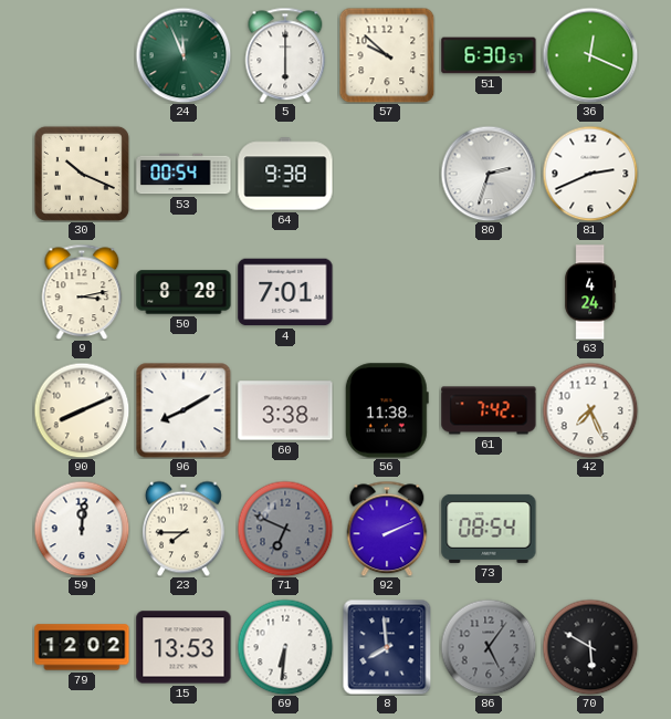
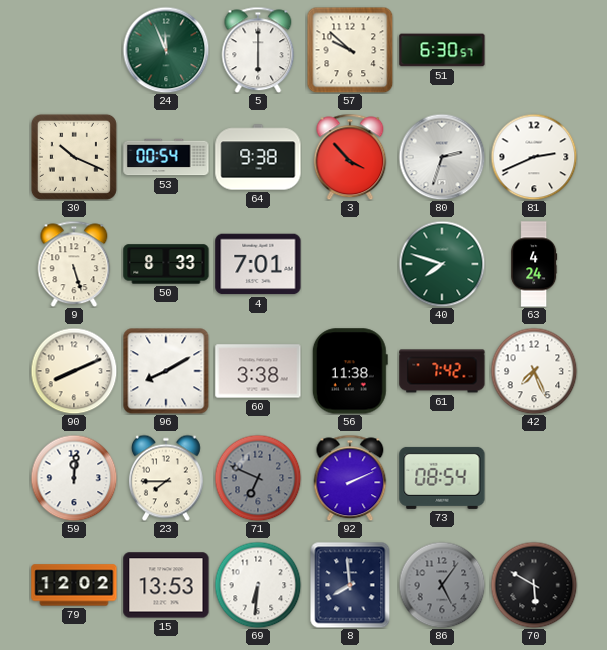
36: 12:19 -> none
3: none -> 3:53
9: 3:13 -> 5:27
50: 8:28 -> 8:33
40: none -> 7:48
